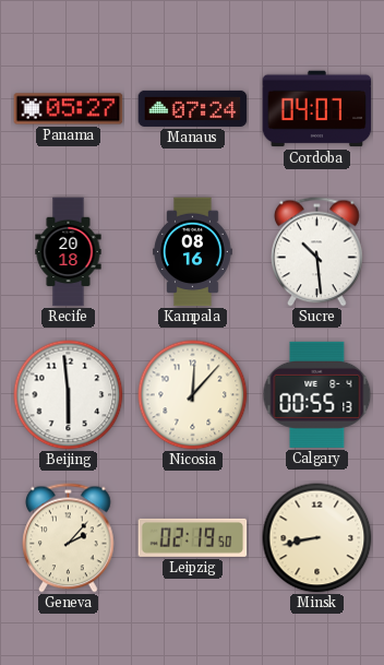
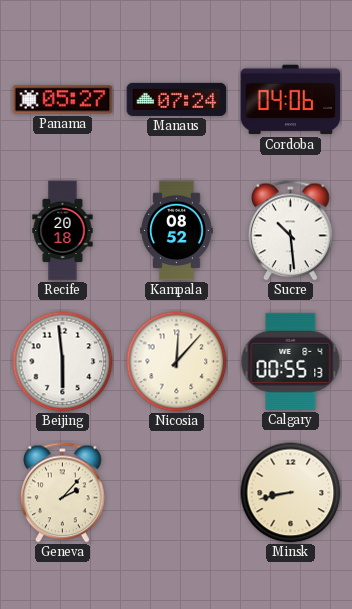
Cordoba: 04:07 -> 04:06
Kampala: 08:16 -> 08:52
Leipzig: 02:19 -> none
